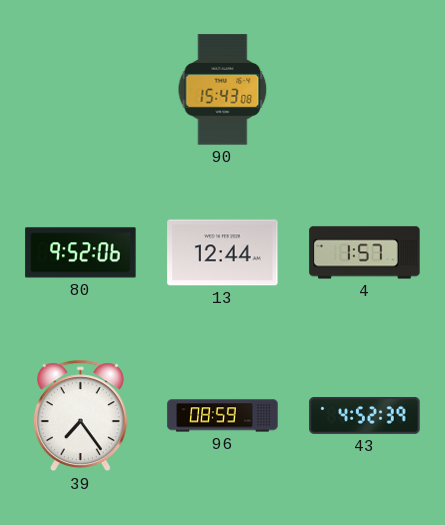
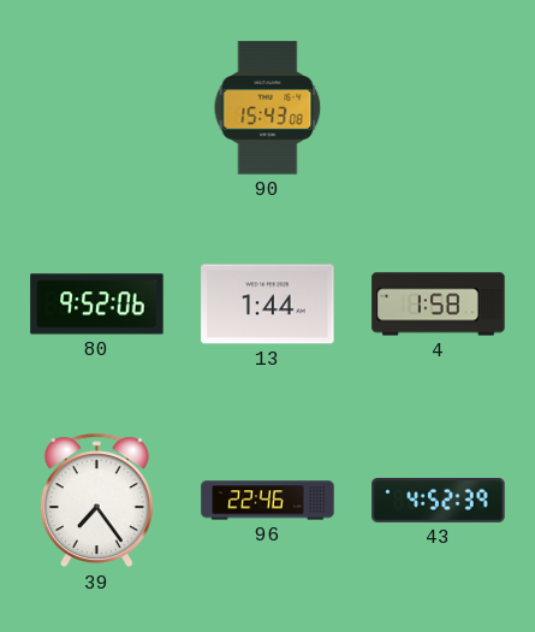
13: 12:44 -> 1:44
4: 1:57 -> 1:58
96: 08:59 -> 22:46
